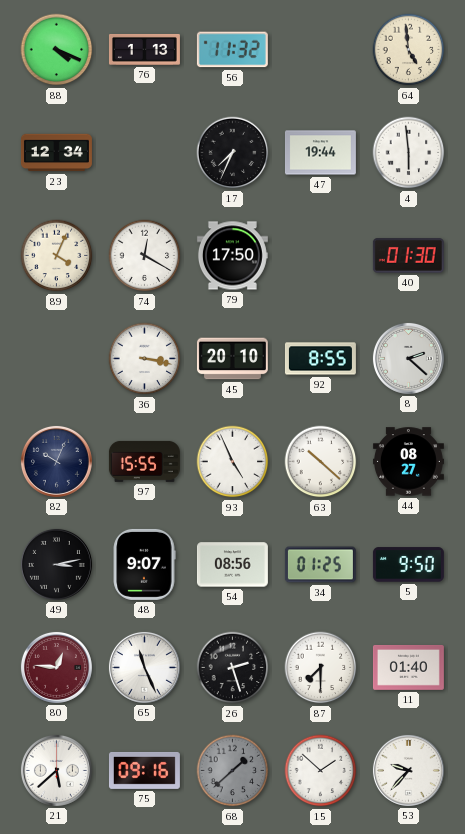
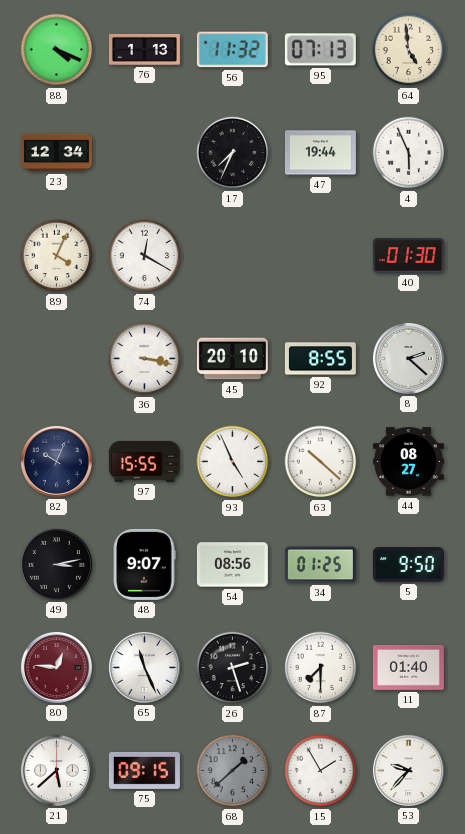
95: none -> 07:13
4: 5:59 -> 5:56
79: 17:50 -> none
75: 09:16 -> 09:15
15: 1:52 -> 1:55
